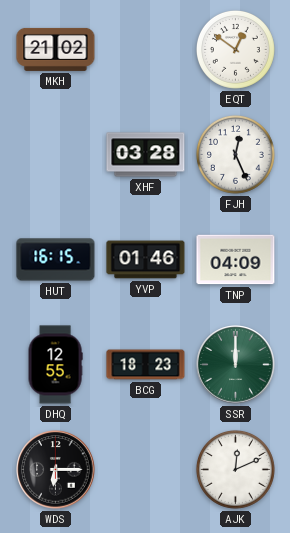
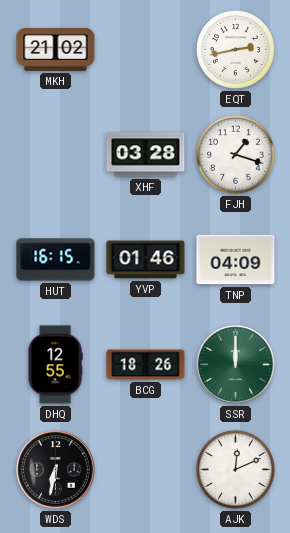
EQT: 12:51 -> 2:43
FJH: 12:26 -> 1:18
BCG: 18:23 -> 18:26
WDS: 6:15 -> 6:32
